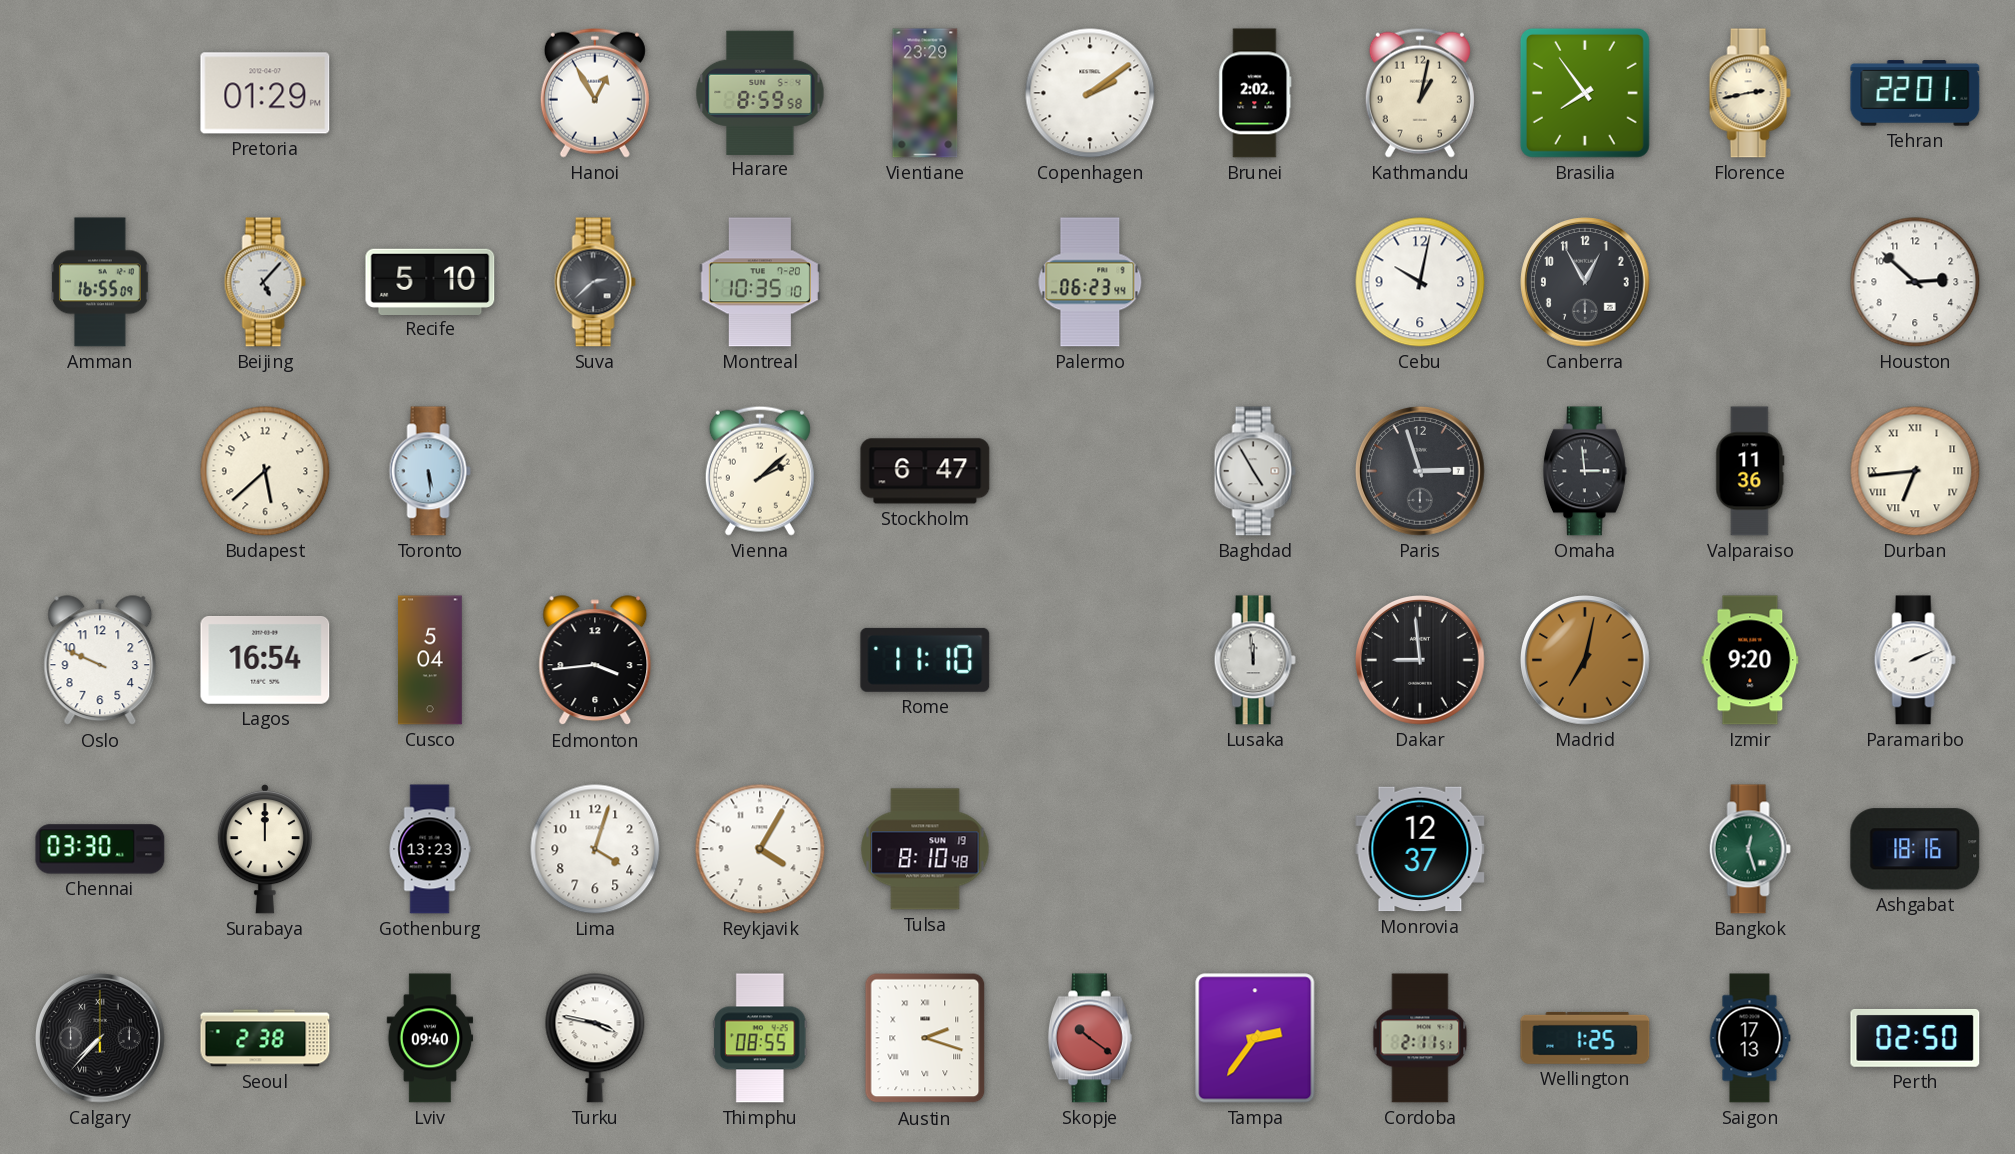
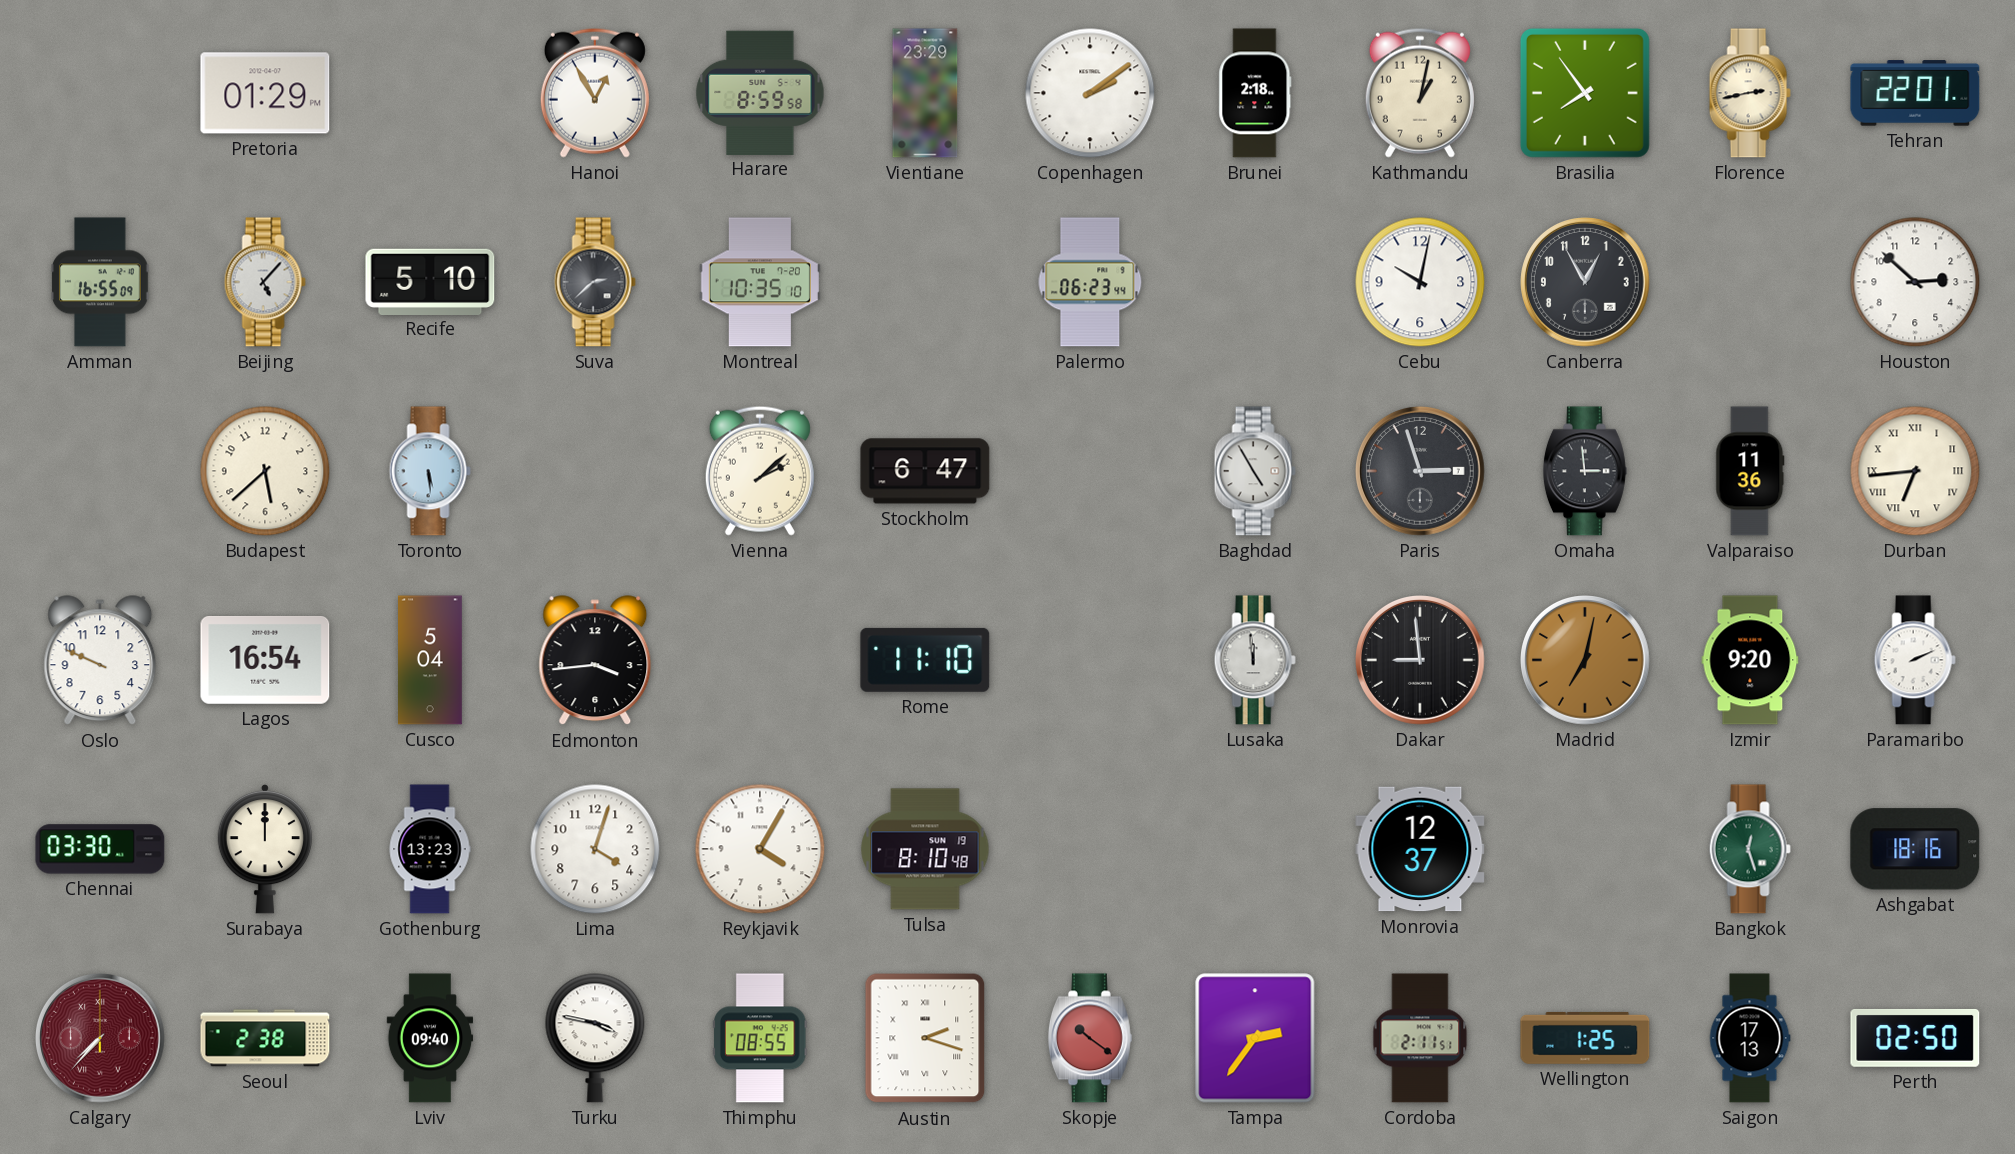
Brunei: 2:02 -> 2:18
Calgary dial: black -> burgundy
